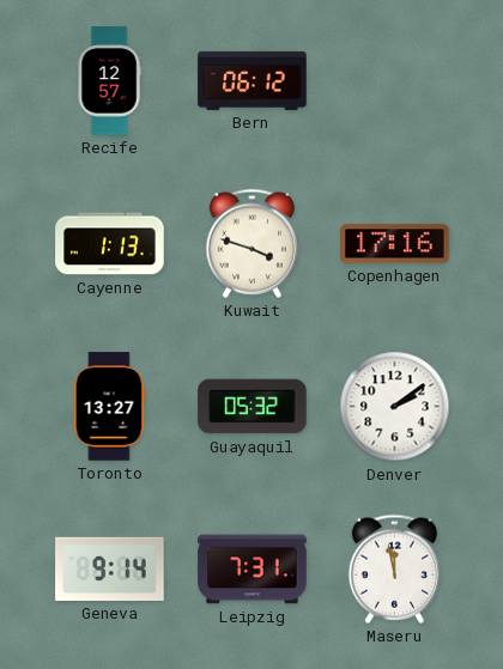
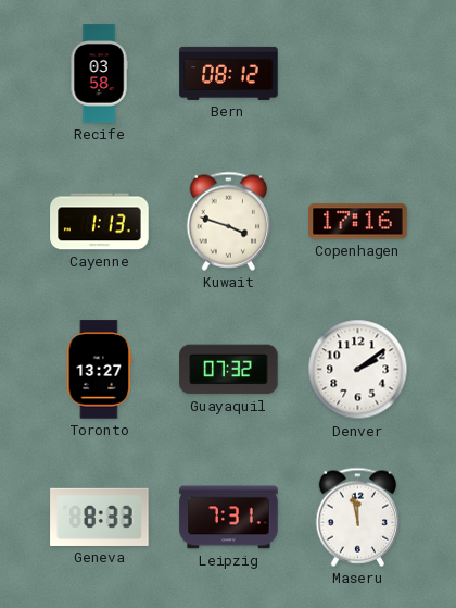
Recife: 12:57 -> 03:58
Bern: 06:12 -> 08:12
Guayaquil: 05:32 -> 07:32
Geneva: 9:14 -> 8:33
